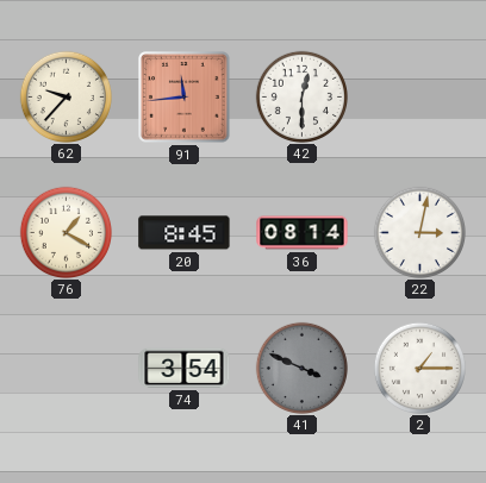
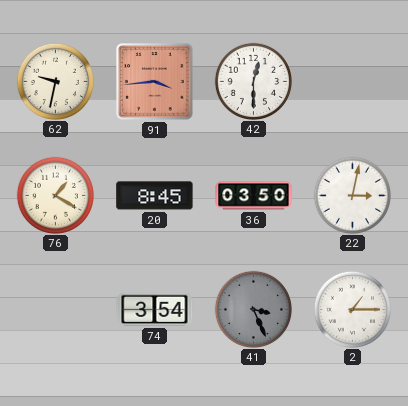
62: 9:37 -> 9:32
91: 11:44 -> 3:44
36: 08:14 -> 03:50
41: 3:49 -> 3:26
